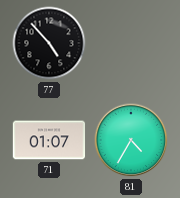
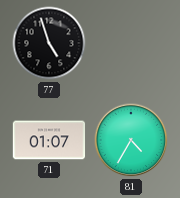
77: 4:53 -> 4:57
